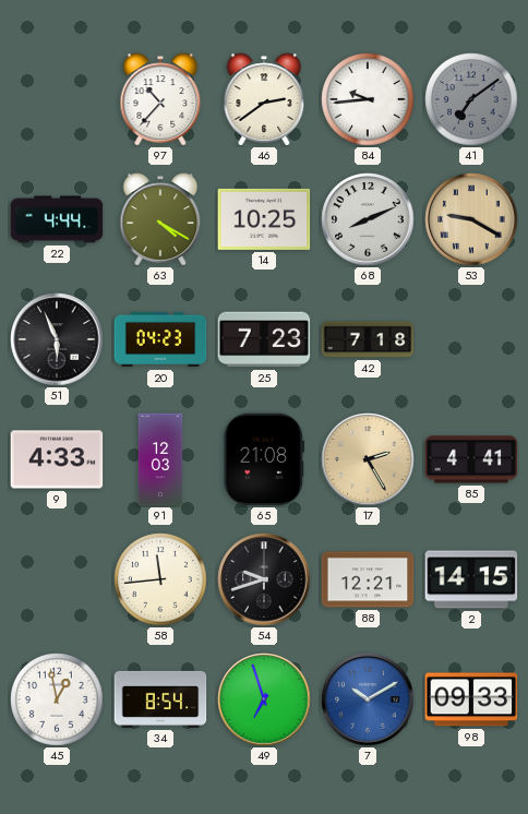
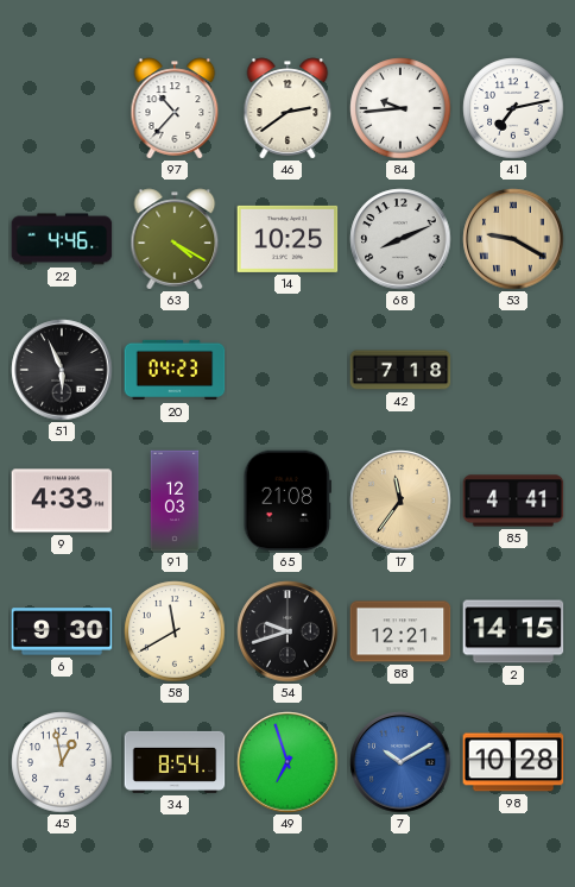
41: 7:09 -> 7:13
41 dial: grey -> white
22: 4:44 -> 4:46
25: 7:23 -> none
17: 2:25 -> 11:36
6: none -> 9:30
58: 11:44 -> 11:40
98: 09:33 -> 10:28
